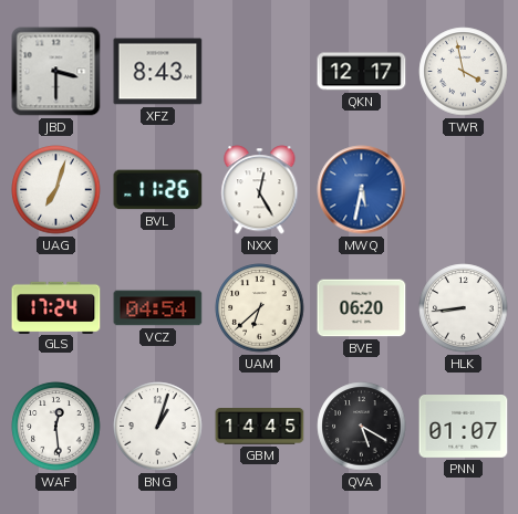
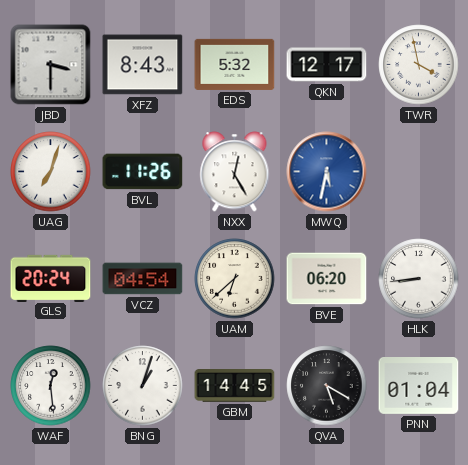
EDS: none -> 5:32
GLS: 17:24 -> 20:24
PNN: 01:07 -> 01:04
